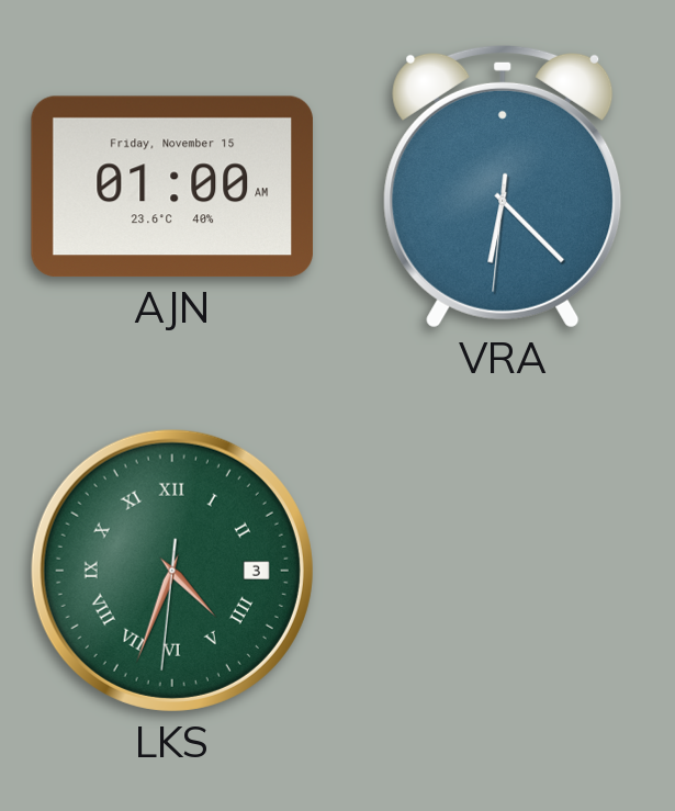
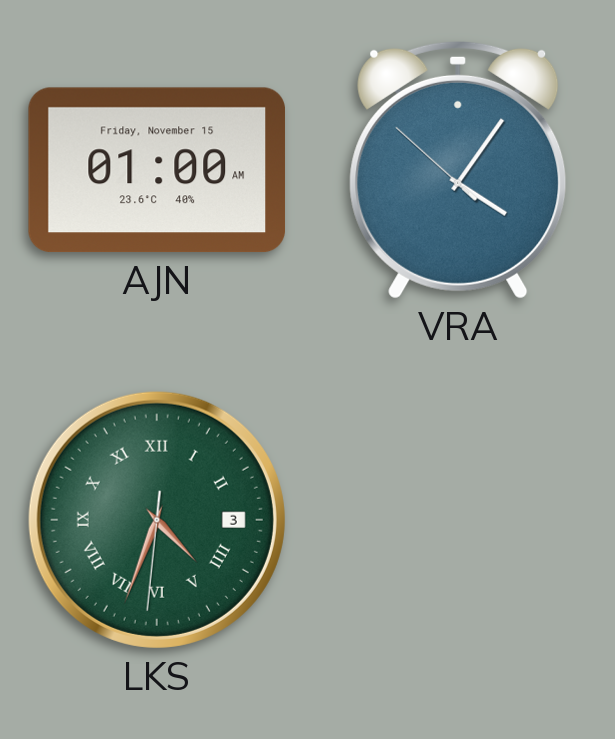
VRA: 6:22 -> 4:05
